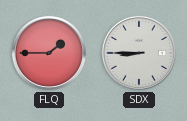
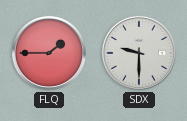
SDX: 8:45 -> 9:30
